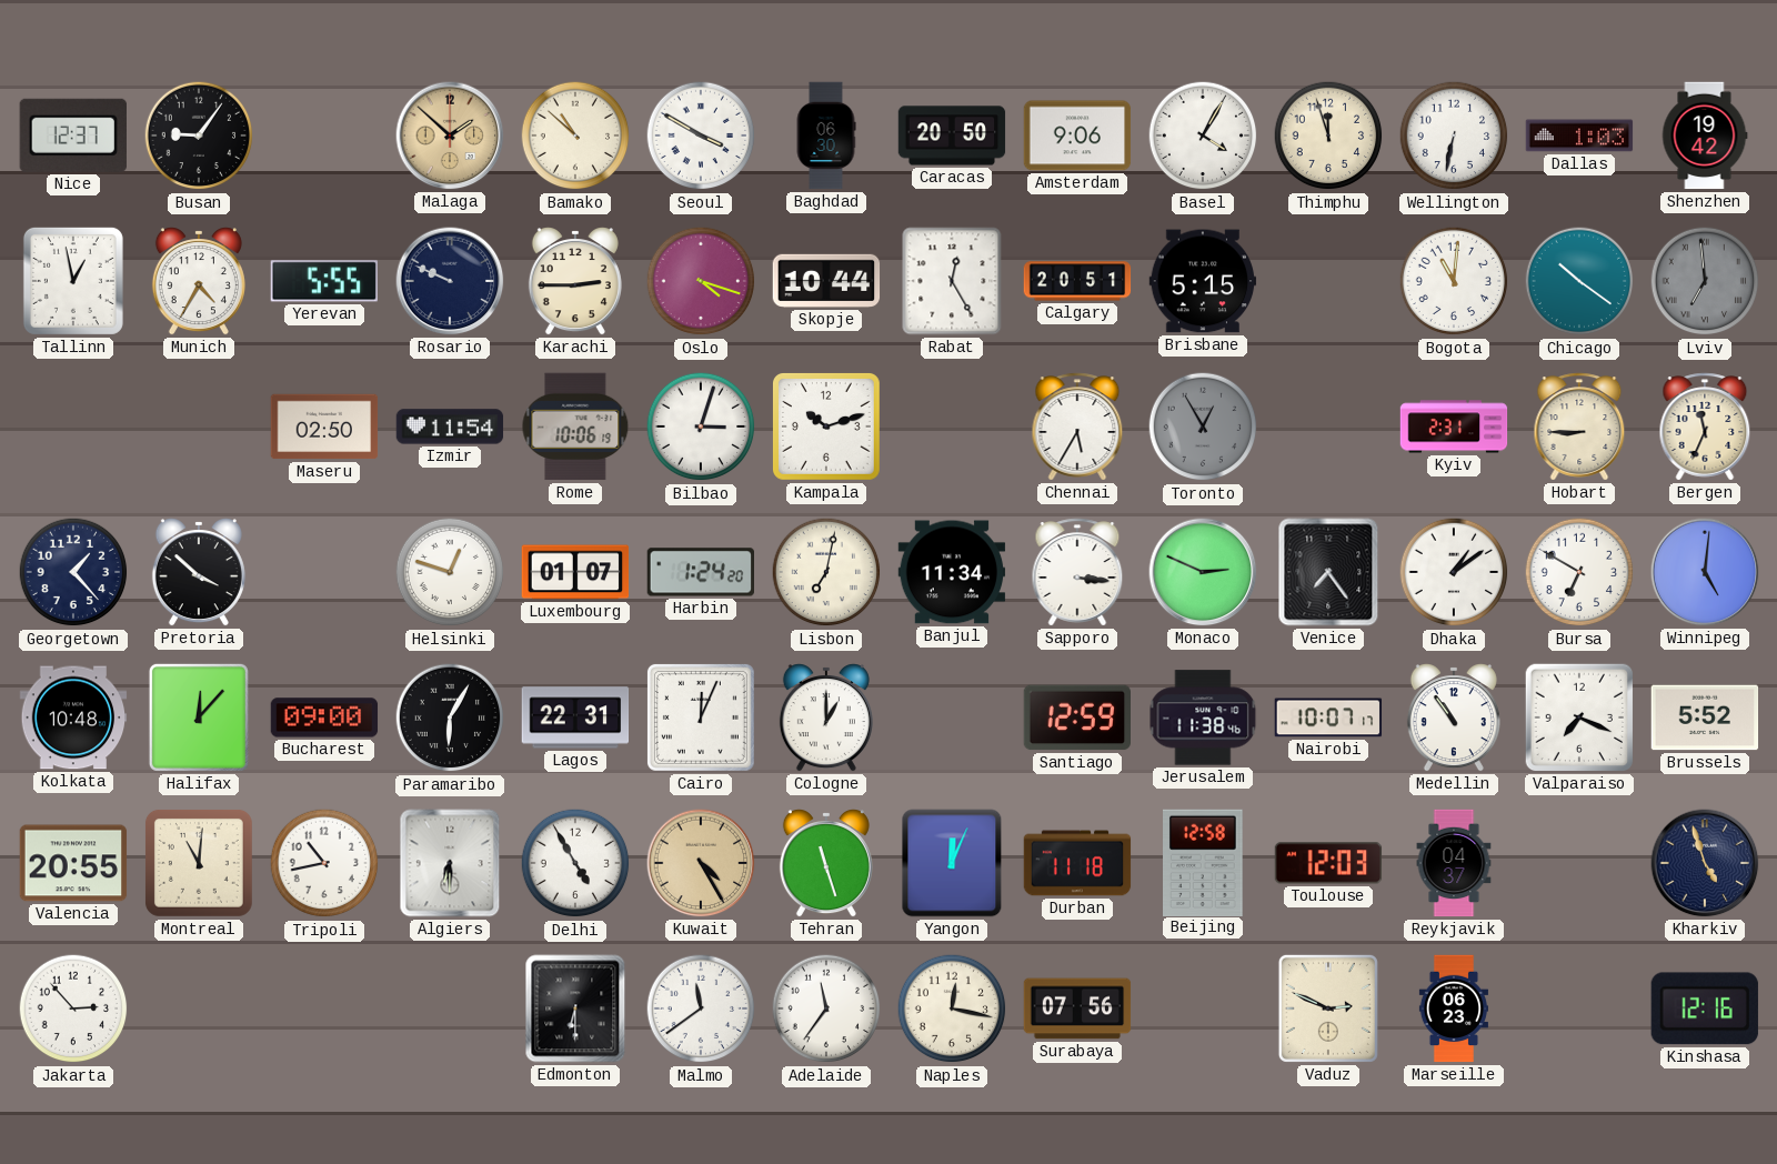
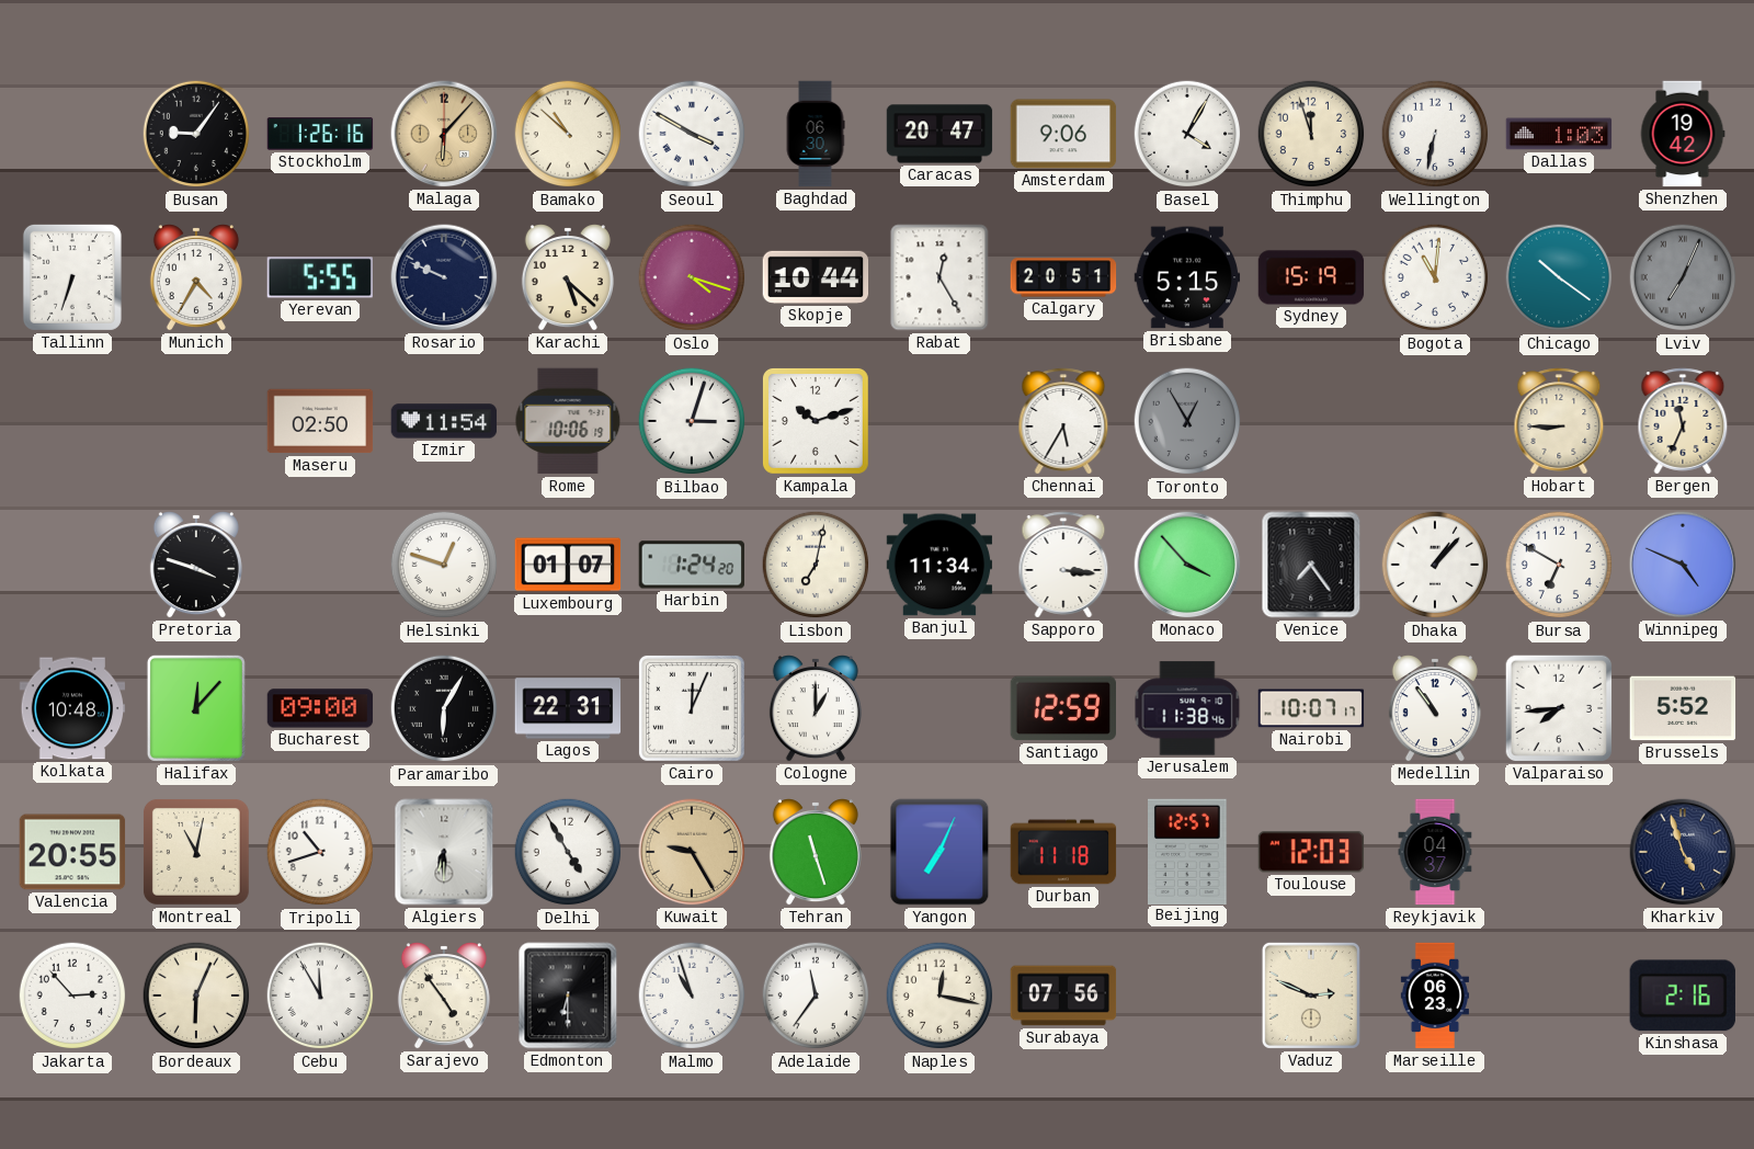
Nice: 12:37 -> none
Stockholm: none -> 1:26
Malaga: 1:52 -> 6:07
Caracas: 20:50 -> 20:47
Tallinn: 12:58 -> 6:33
Karachi: 2:45 -> 5:22
Sydney: none -> 15:19
Lviv: 6:59 -> 7:04
Kyiv: 2:31 -> none
Georgetown: 1:23 -> none
Pretoria: 3:52 -> 3:48
Monaco: 2:49 -> 3:53
Dhaka: 1:09 -> 1:07
Winnipeg: 5:01 -> 4:49
Valparaiso: 7:19 -> 7:44
Montreal: 11:01 -> 11:02
Tripoli: 10:43 -> 10:42
Kuwait: 4:25 -> 9:25
Yangon: 12:04 -> 7:04
Beijing: 12:58 -> 12:57
Bordeaux: none -> 6:04
Cebu: none -> 11:55
Sarajevo: none -> 4:54
Malmo: 11:39 -> 10:57
Kinshasa: 12:16 -> 2:16
